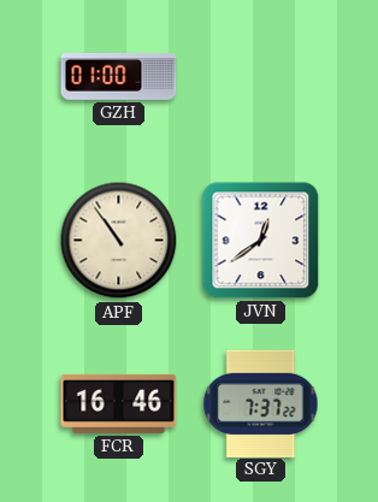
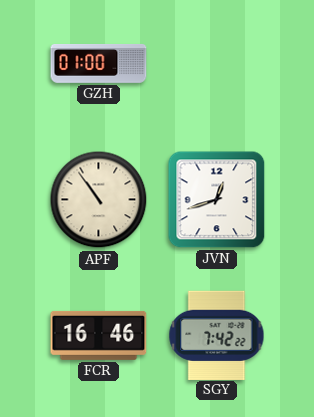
JVN: 12:39 -> 12:42
SGY: 7:37 -> 7:42
